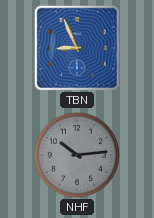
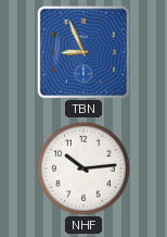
NHF dial: grey -> white
